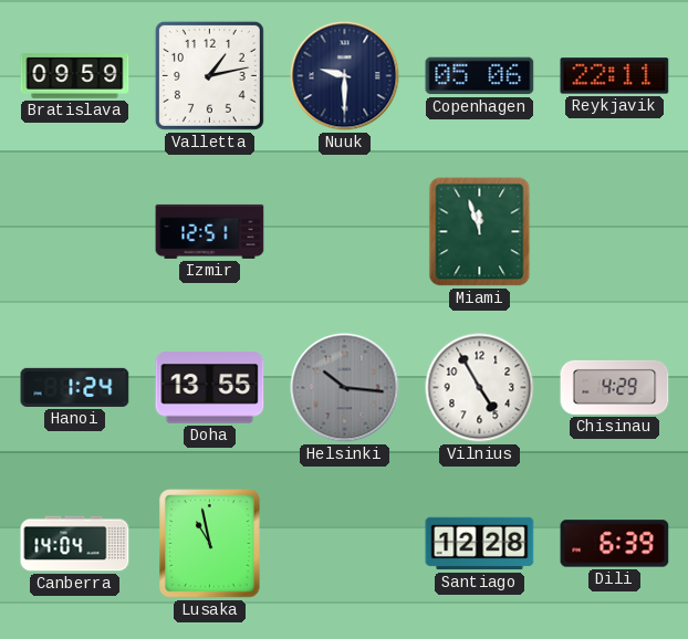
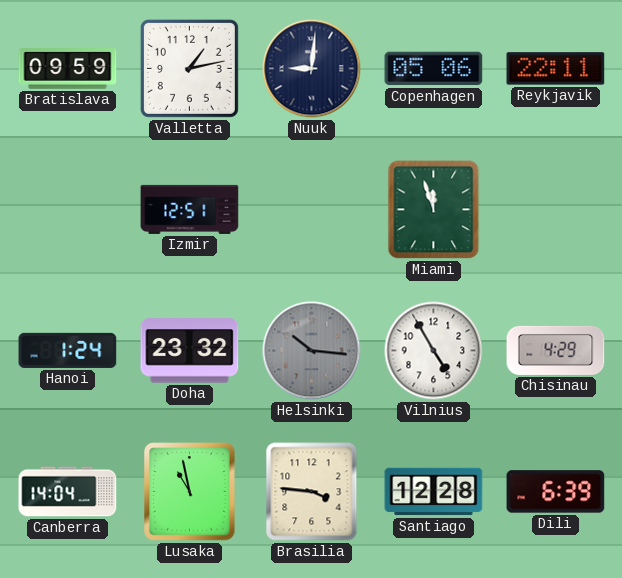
Nuuk: 9:30 -> 9:01
Doha: 13:55 -> 23:32
Brasilia: none -> 3:46
